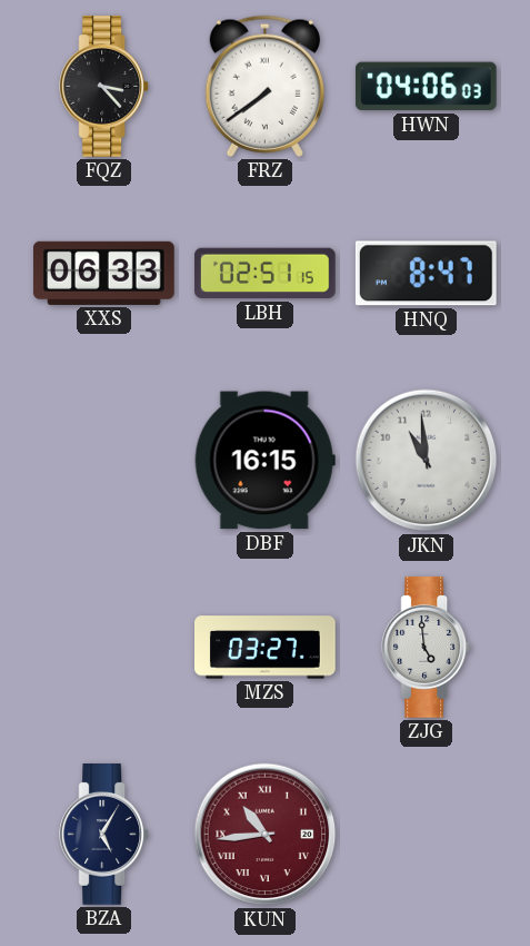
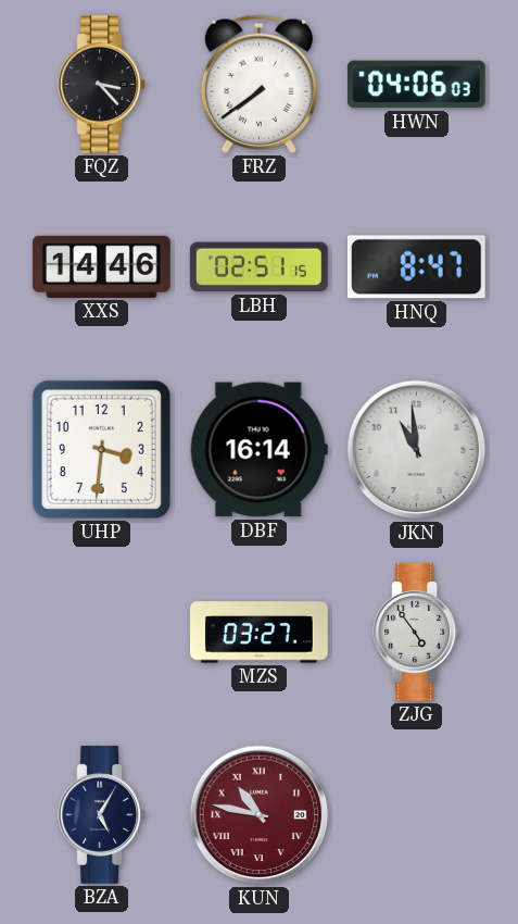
XXS: 06:33 -> 14:46
UHP: none -> 3:31
DBF: 16:15 -> 16:14
ZJG: 4:59 -> 4:54
KUN: 10:44 -> 10:47
